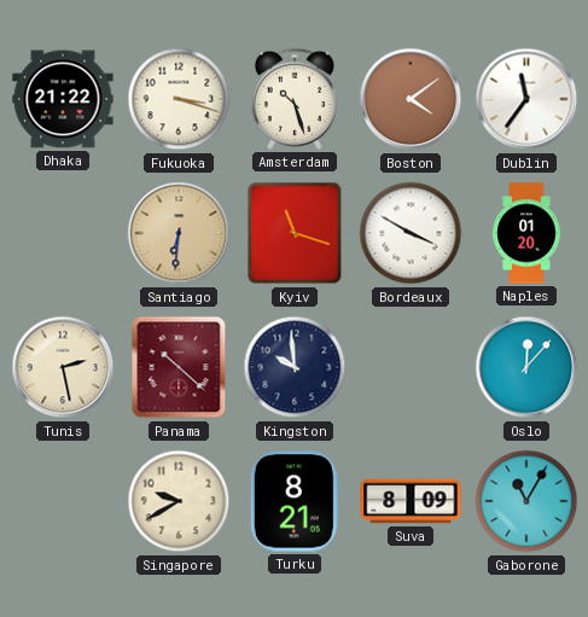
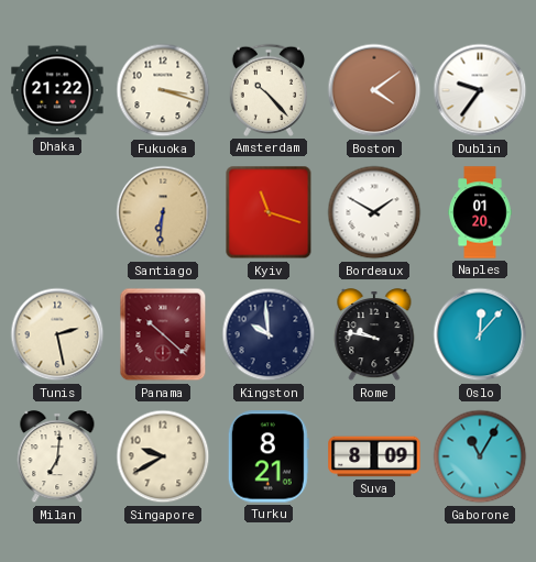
Amsterdam: 10:27 -> 10:23
Dublin: 11:36 -> 9:36
Bordeaux: 3:50 -> 1:50
Rome: none -> 9:47
Milan: none -> 7:01
